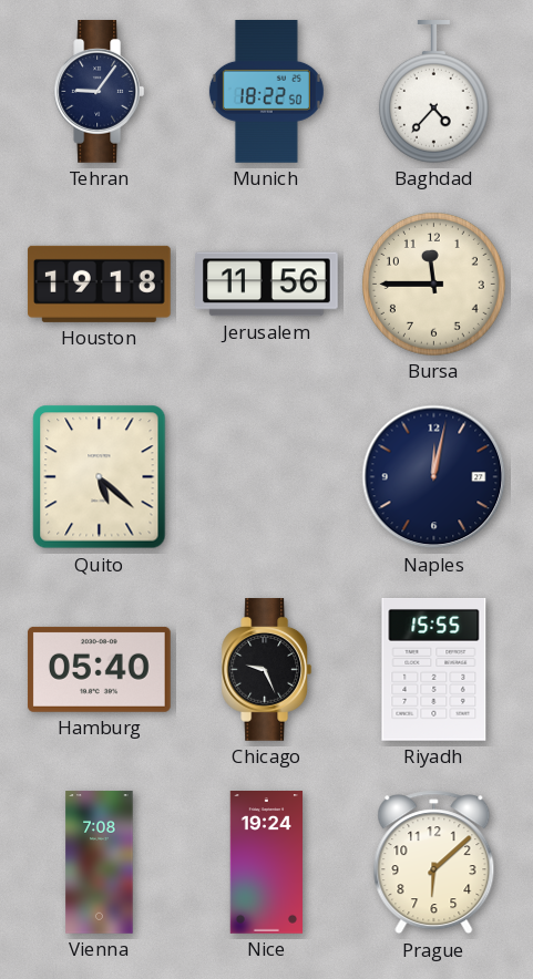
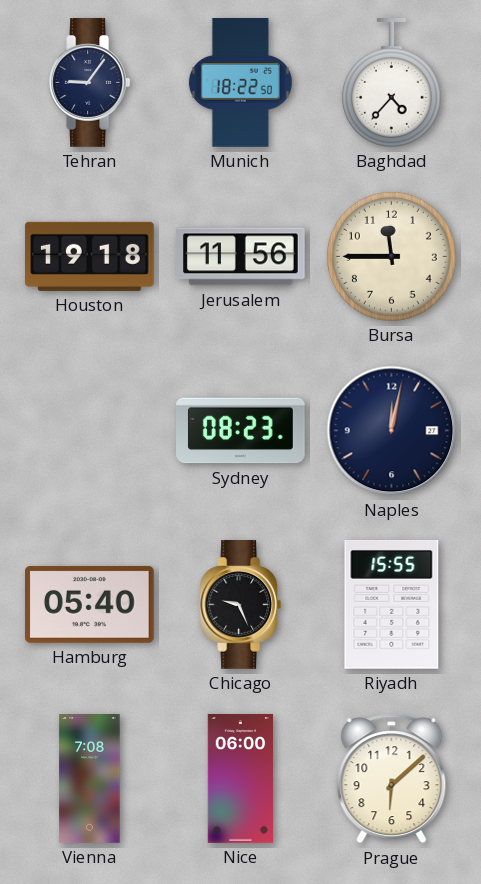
Quito: 5:22 -> none
Sydney: none -> 08:23
Nice: 19:24 -> 06:00
